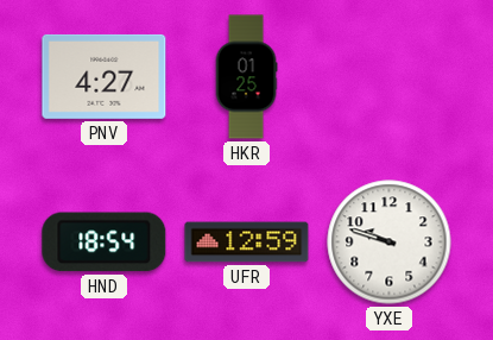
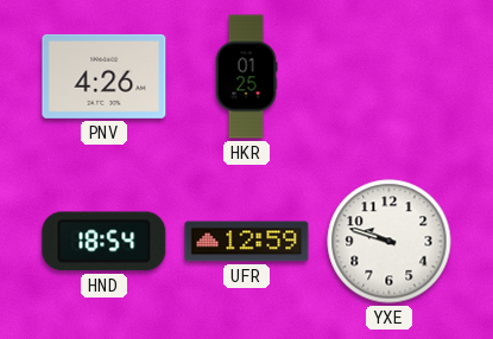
PNV: 4:27 -> 4:26
